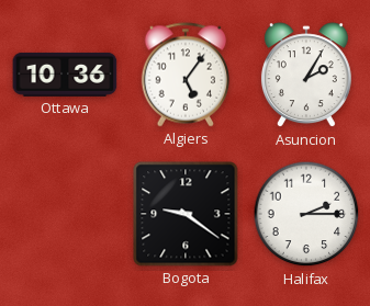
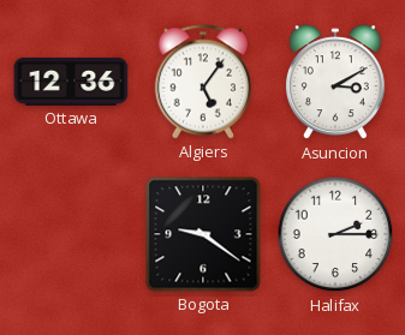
Ottawa: 10:36 -> 12:36
Asuncion: 2:05 -> 3:10
